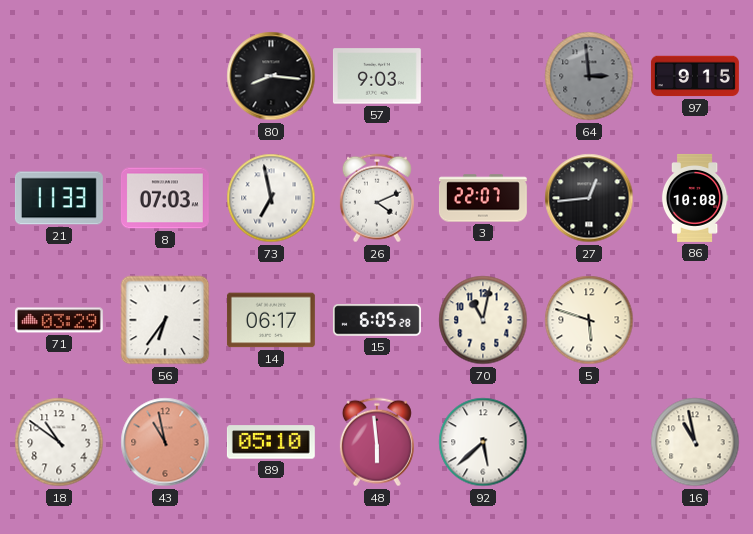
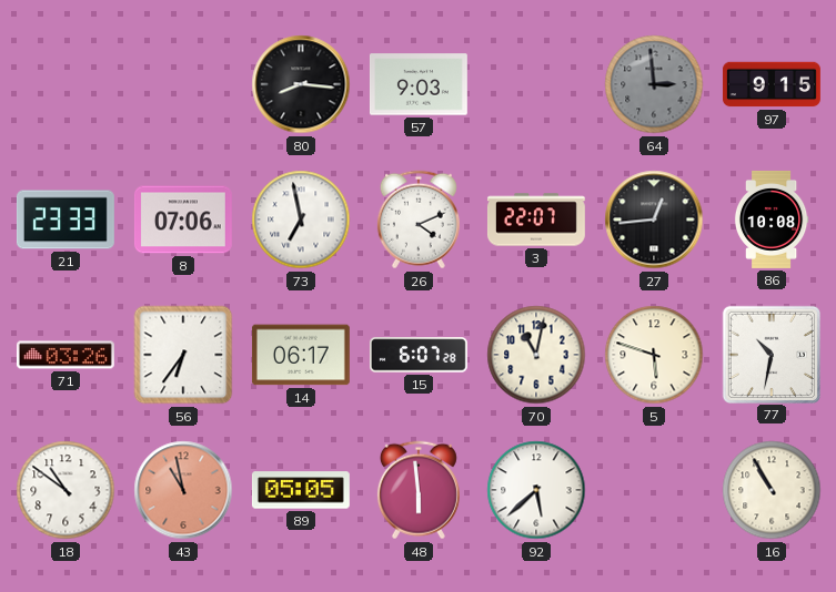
21: 11:33 -> 23:33
8: 07:03 -> 07:06
71: 03:29 -> 03:26
15: 6:05 -> 6:07
77: none -> 10:32
89: 05:10 -> 05:05
16: 10:58 -> 10:55
